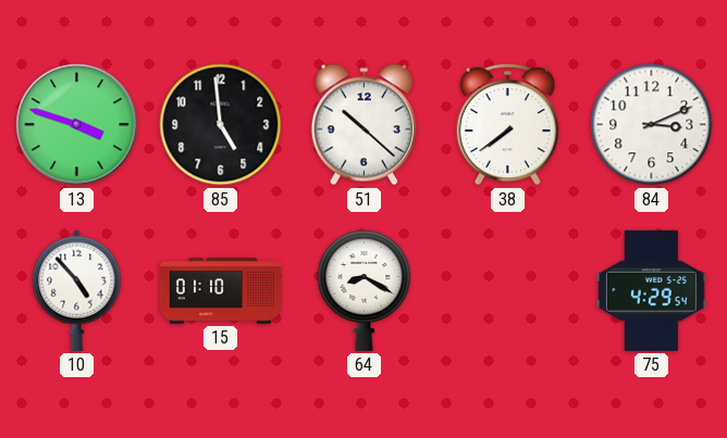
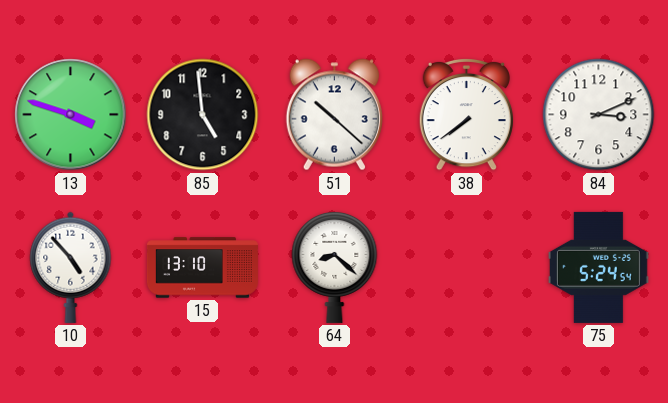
15: 01:10 -> 13:10
64: 8:20 -> 8:22
75: 4:29 -> 5:24
